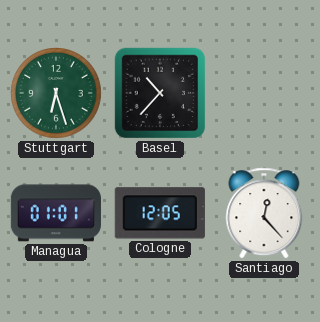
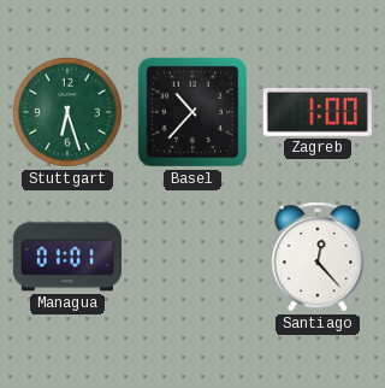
Zagreb: none -> 1:00
Cologne: 12:05 -> none
